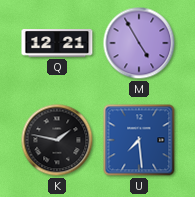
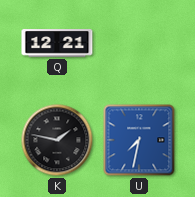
M: 4:55 -> none
U: 7:29 -> 7:32
